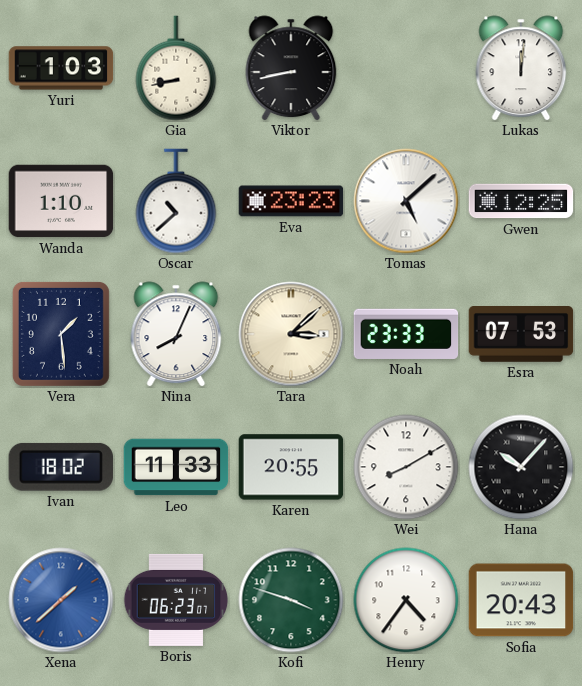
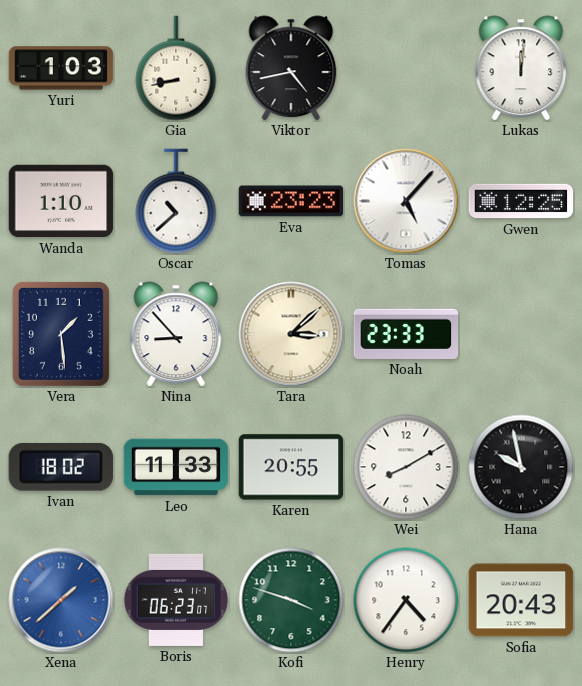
Viktor: 8:43 -> 4:43
Tomas: 5:08 -> 5:07
Nina: 8:04 -> 8:53
Esra: 07:53 -> none
Hana: 10:07 -> 9:58
